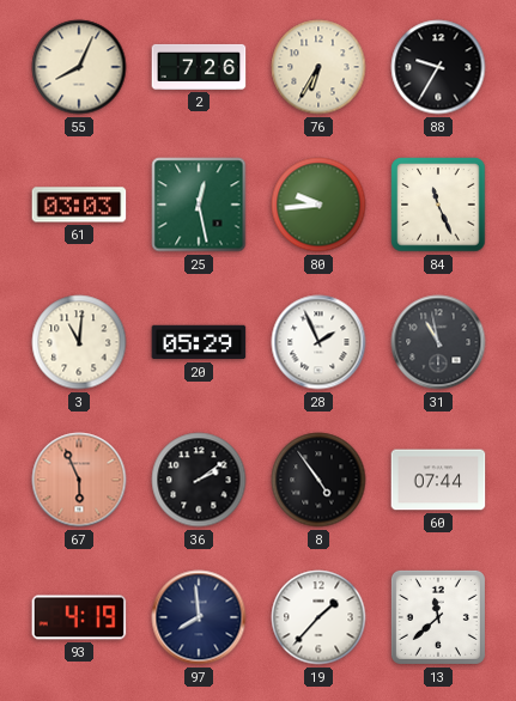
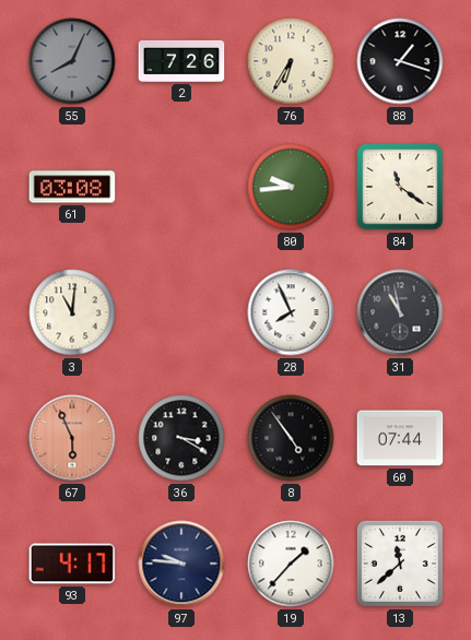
55 dial: cream -> grey
88: 9:35 -> 1:18
61: 03:03 -> 03:08
25: 12:28 -> none
84: 11:26 -> 11:21
20: 05:29 -> none
28: 1:56 -> 7:56
36: 2:09 -> 3:20
93: 4:19 -> 4:17
97: 7:59 -> 9:46
